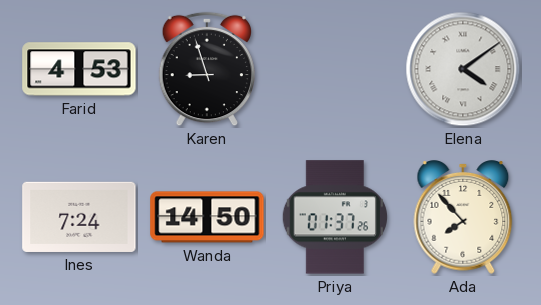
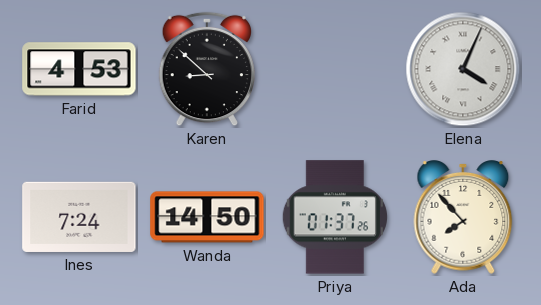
Karen: 8:57 -> 8:52
Elena: 4:09 -> 4:04
